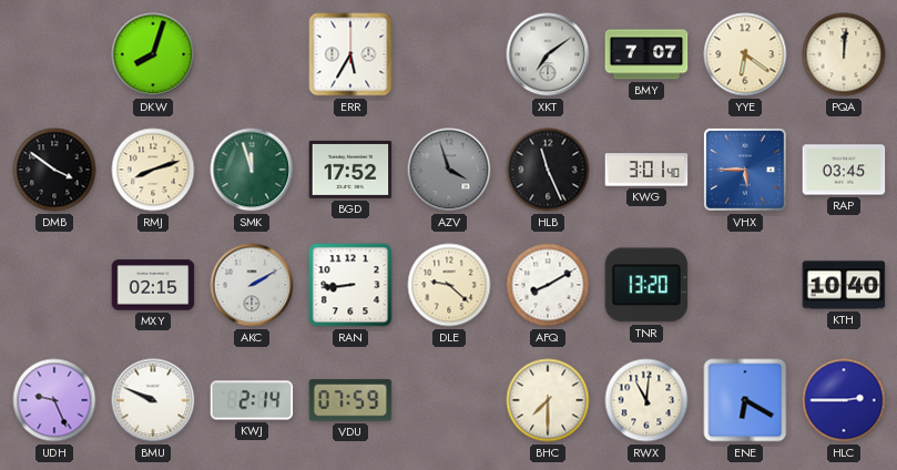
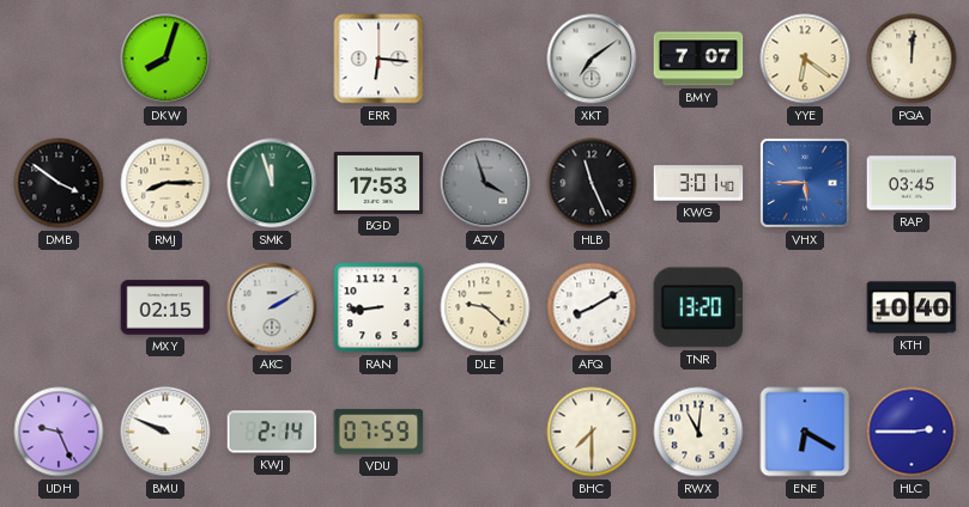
ERR: 5:35 -> 6:16
RMJ: 8:12 -> 8:15
BGD: 17:52 -> 17:53
